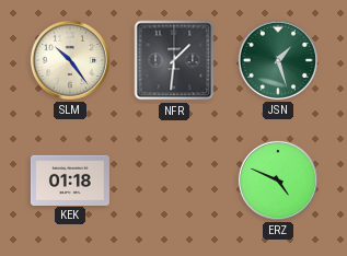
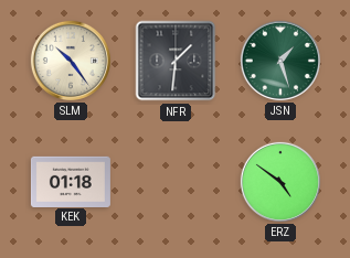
ERZ: 4:49 -> 4:51
